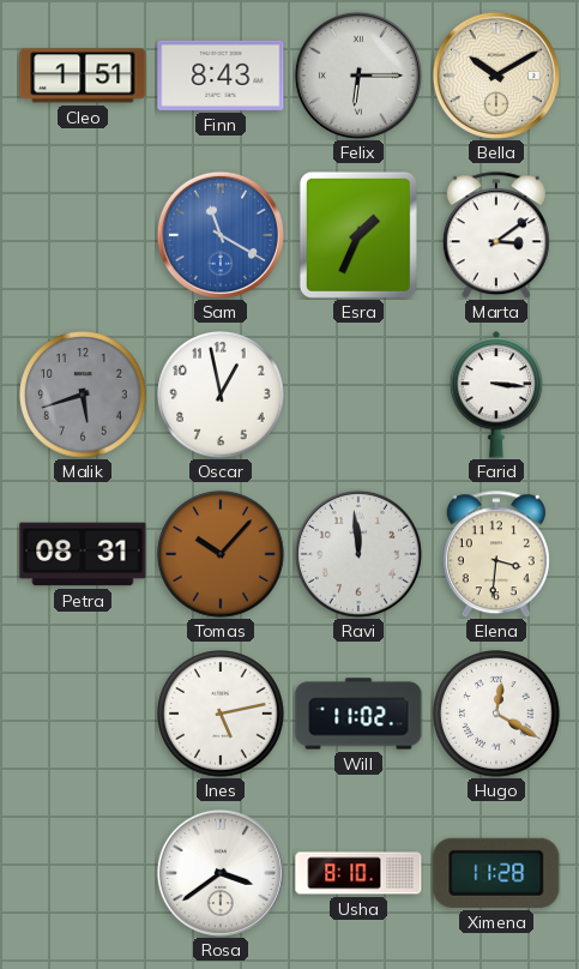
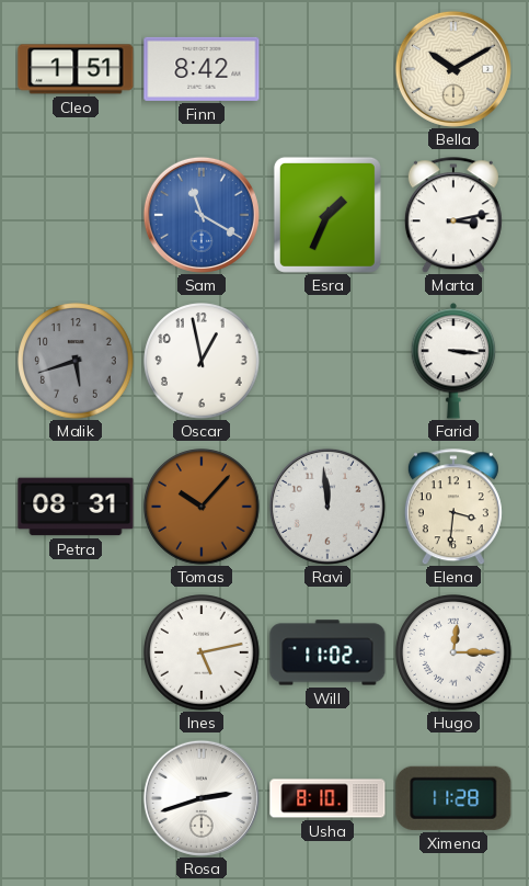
Finn: 8:43 -> 8:42
Felix: 6:15 -> none
Marta: 3:09 -> 3:13
Hugo: 12:20 -> 12:15
Rosa: 3:39 -> 2:42
